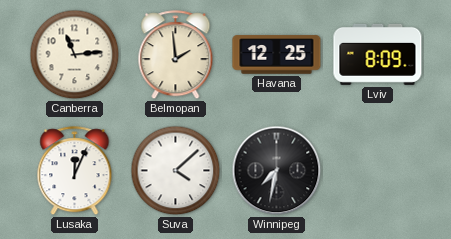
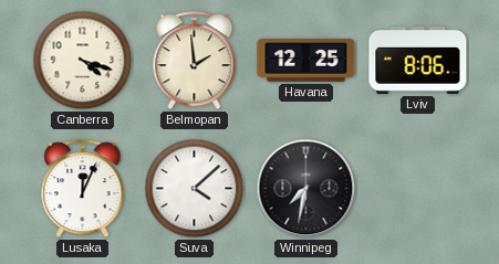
Canberra: 11:14 -> 4:18
Lviv: 8:09 -> 8:06
